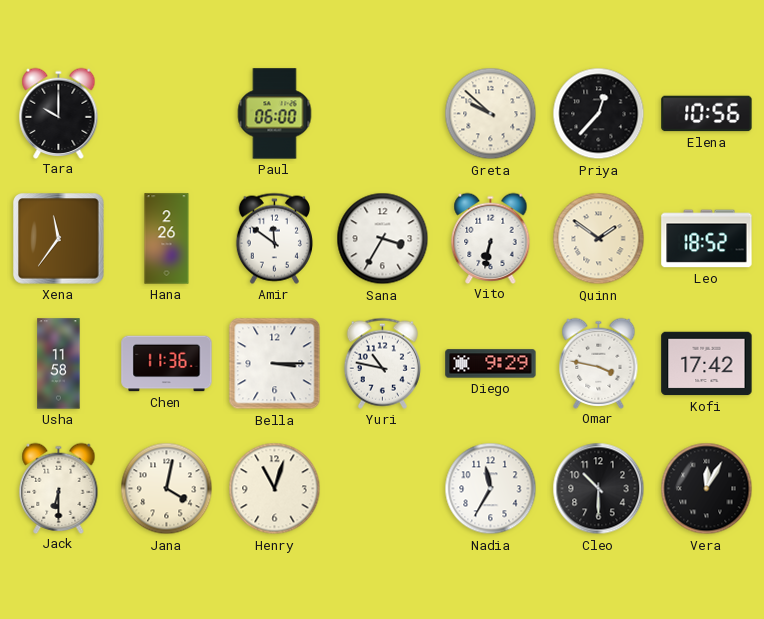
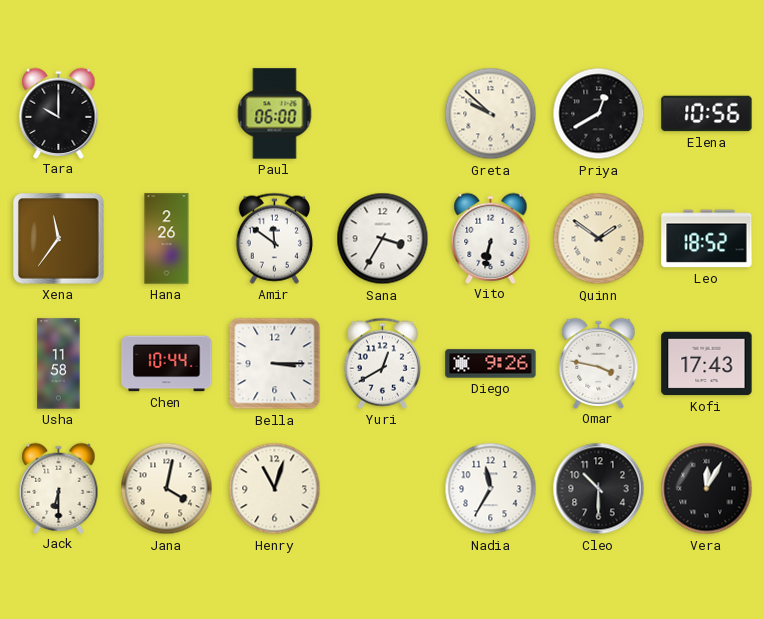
Priya: 12:37 -> 12:40
Chen: 11:36 -> 10:44
Yuri: 10:47 -> 12:40
Diego: 9:29 -> 9:26
Kofi: 17:42 -> 17:43
